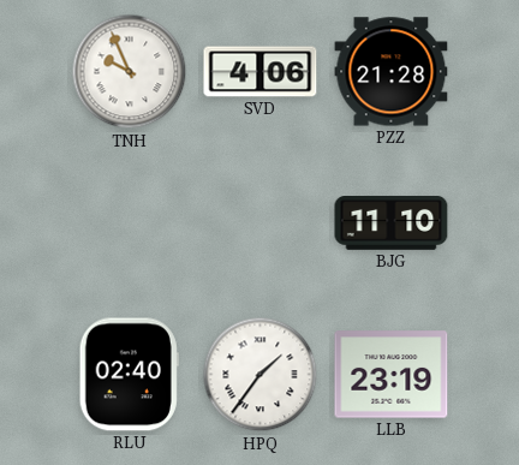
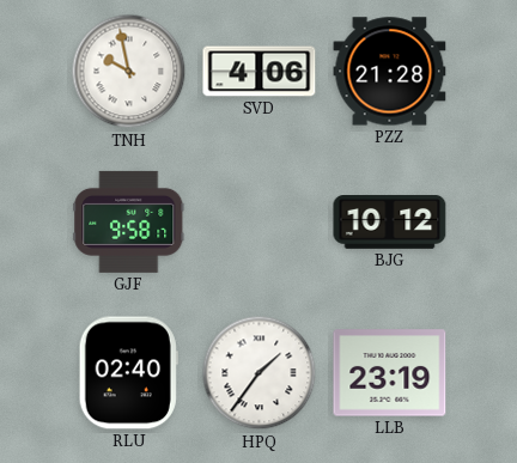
TNH: 9:56 -> 9:58
GJF: none -> 9:58
BJG: 11:10 -> 10:12
